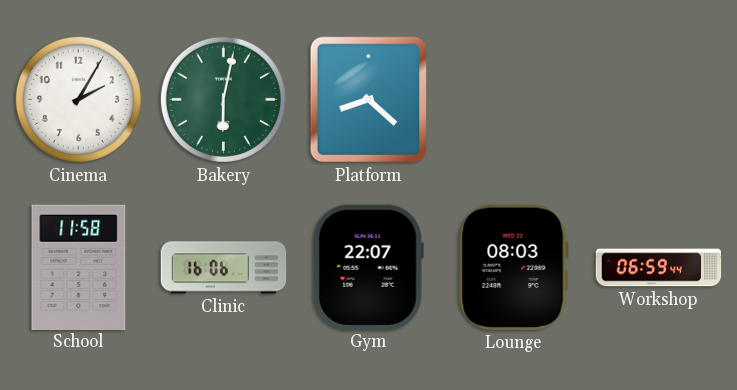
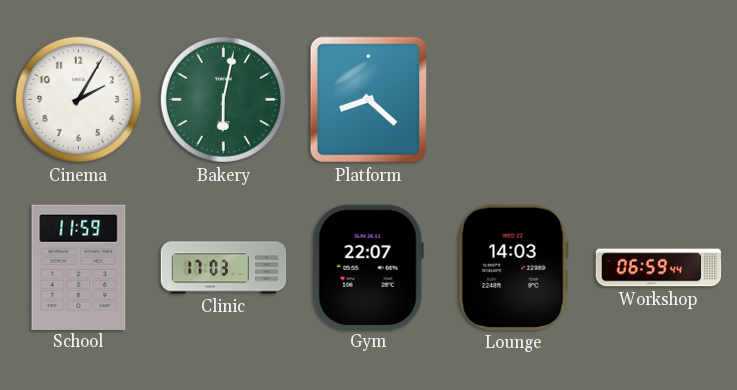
School: 11:58 -> 11:59
Clinic: 16:06 -> 17:03
Lounge: 08:03 -> 14:03
